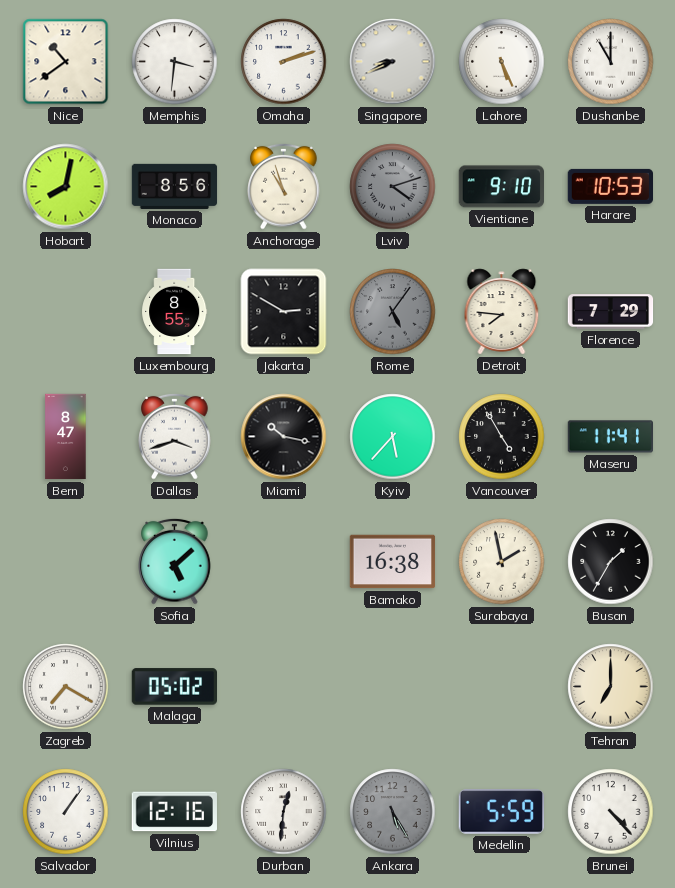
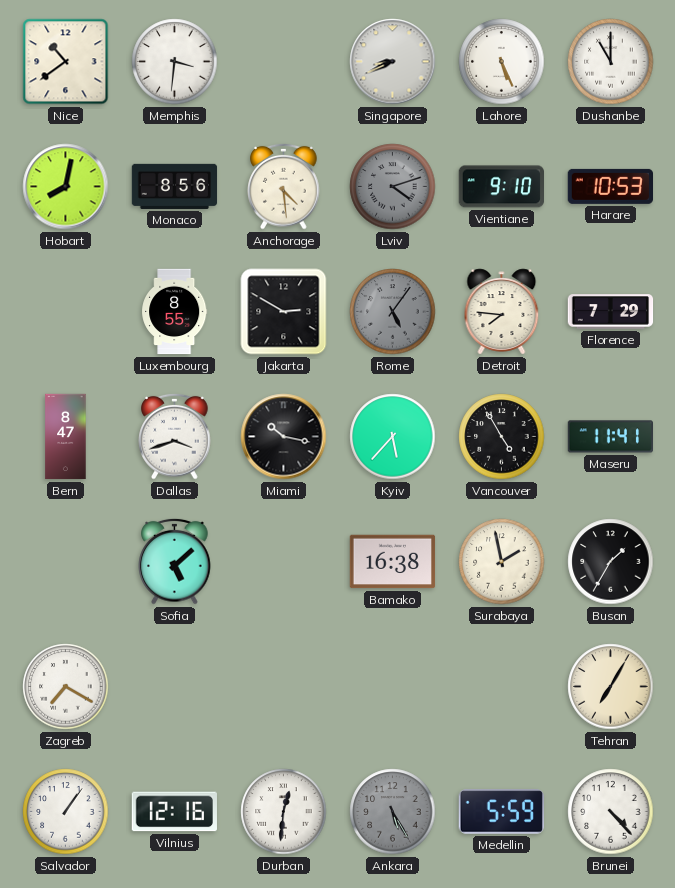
Omaha: 2:12 -> none
Anchorage: 10:57 -> 4:29
Malaga: 05:02 -> none
Tehran: 7:00 -> 7:05
